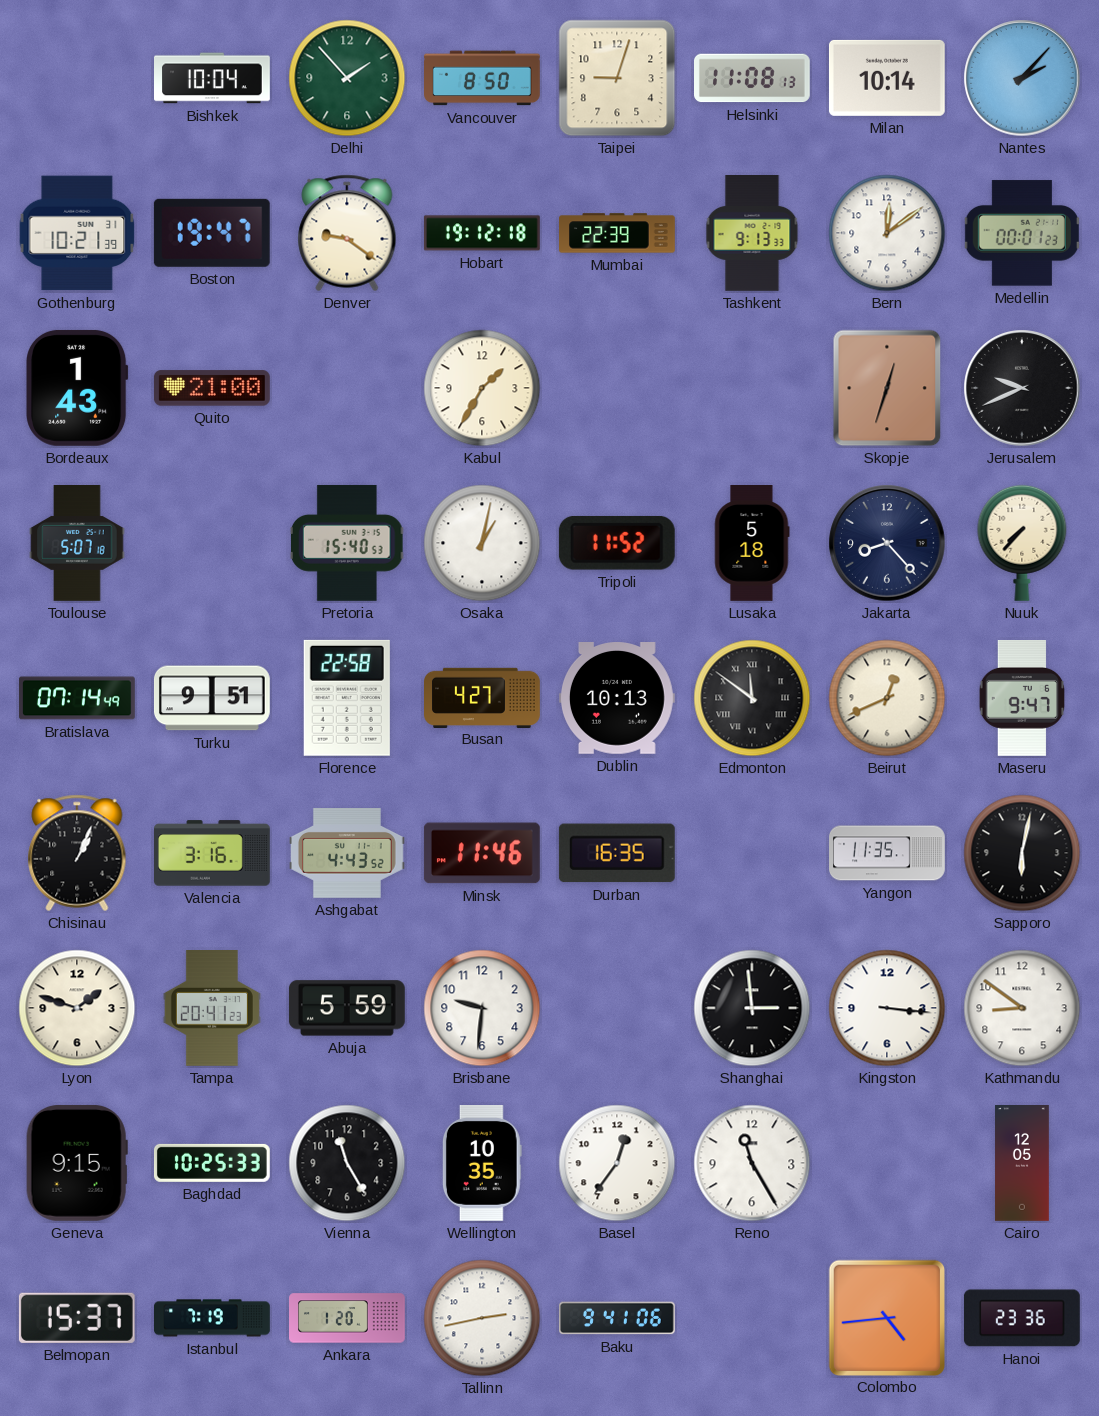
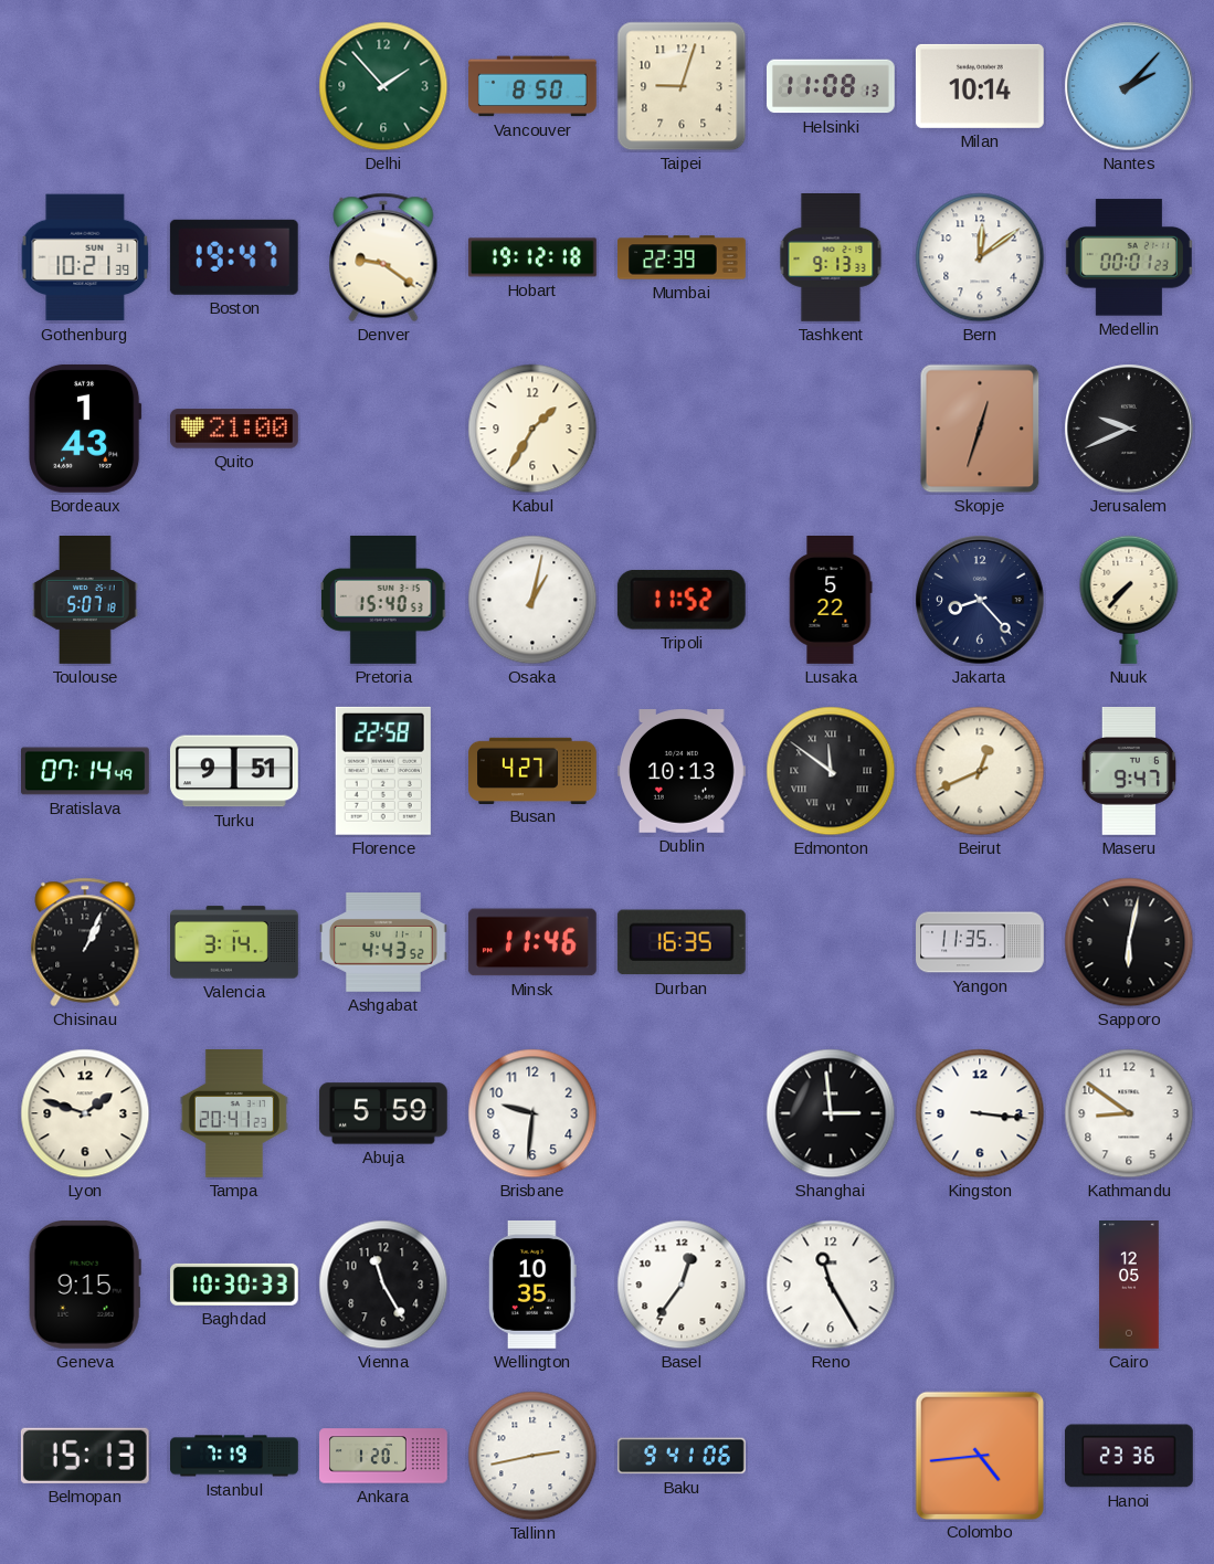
Bishkek: 10:04 -> none
Lusaka: 5:18 -> 5:22
Valencia: 3:16 -> 3:14
Baghdad: 10:25 -> 10:30
Belmopan: 15:37 -> 15:13
